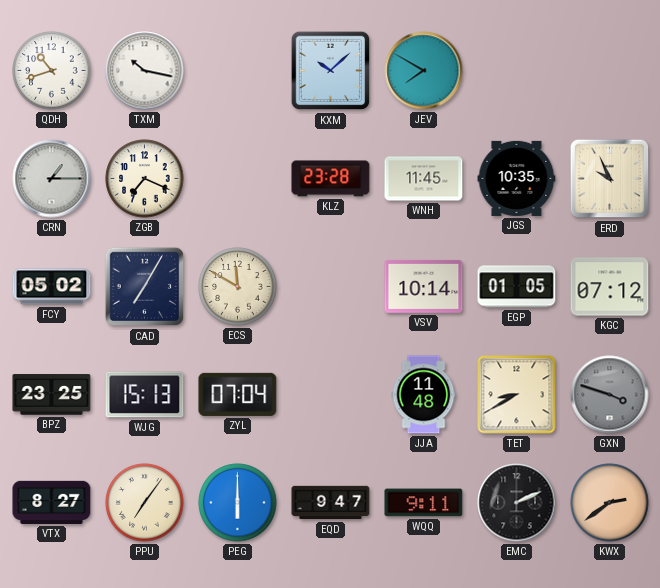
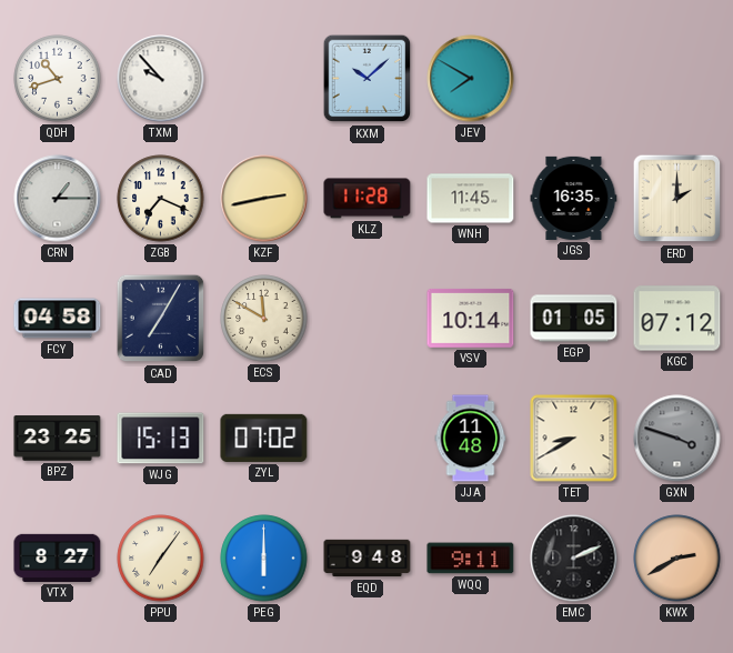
TXM: 10:17 -> 9:53
KZF: none -> 2:43
KLZ: 23:28 -> 11:28
JGS: 10:35 -> 16:35
ERD: 9:56 -> 2:00
FCY: 05:02 -> 04:58
ZYL: 07:04 -> 07:02
EQD: 9:47 -> 9:48
KWX: 2:39 -> 2:40
